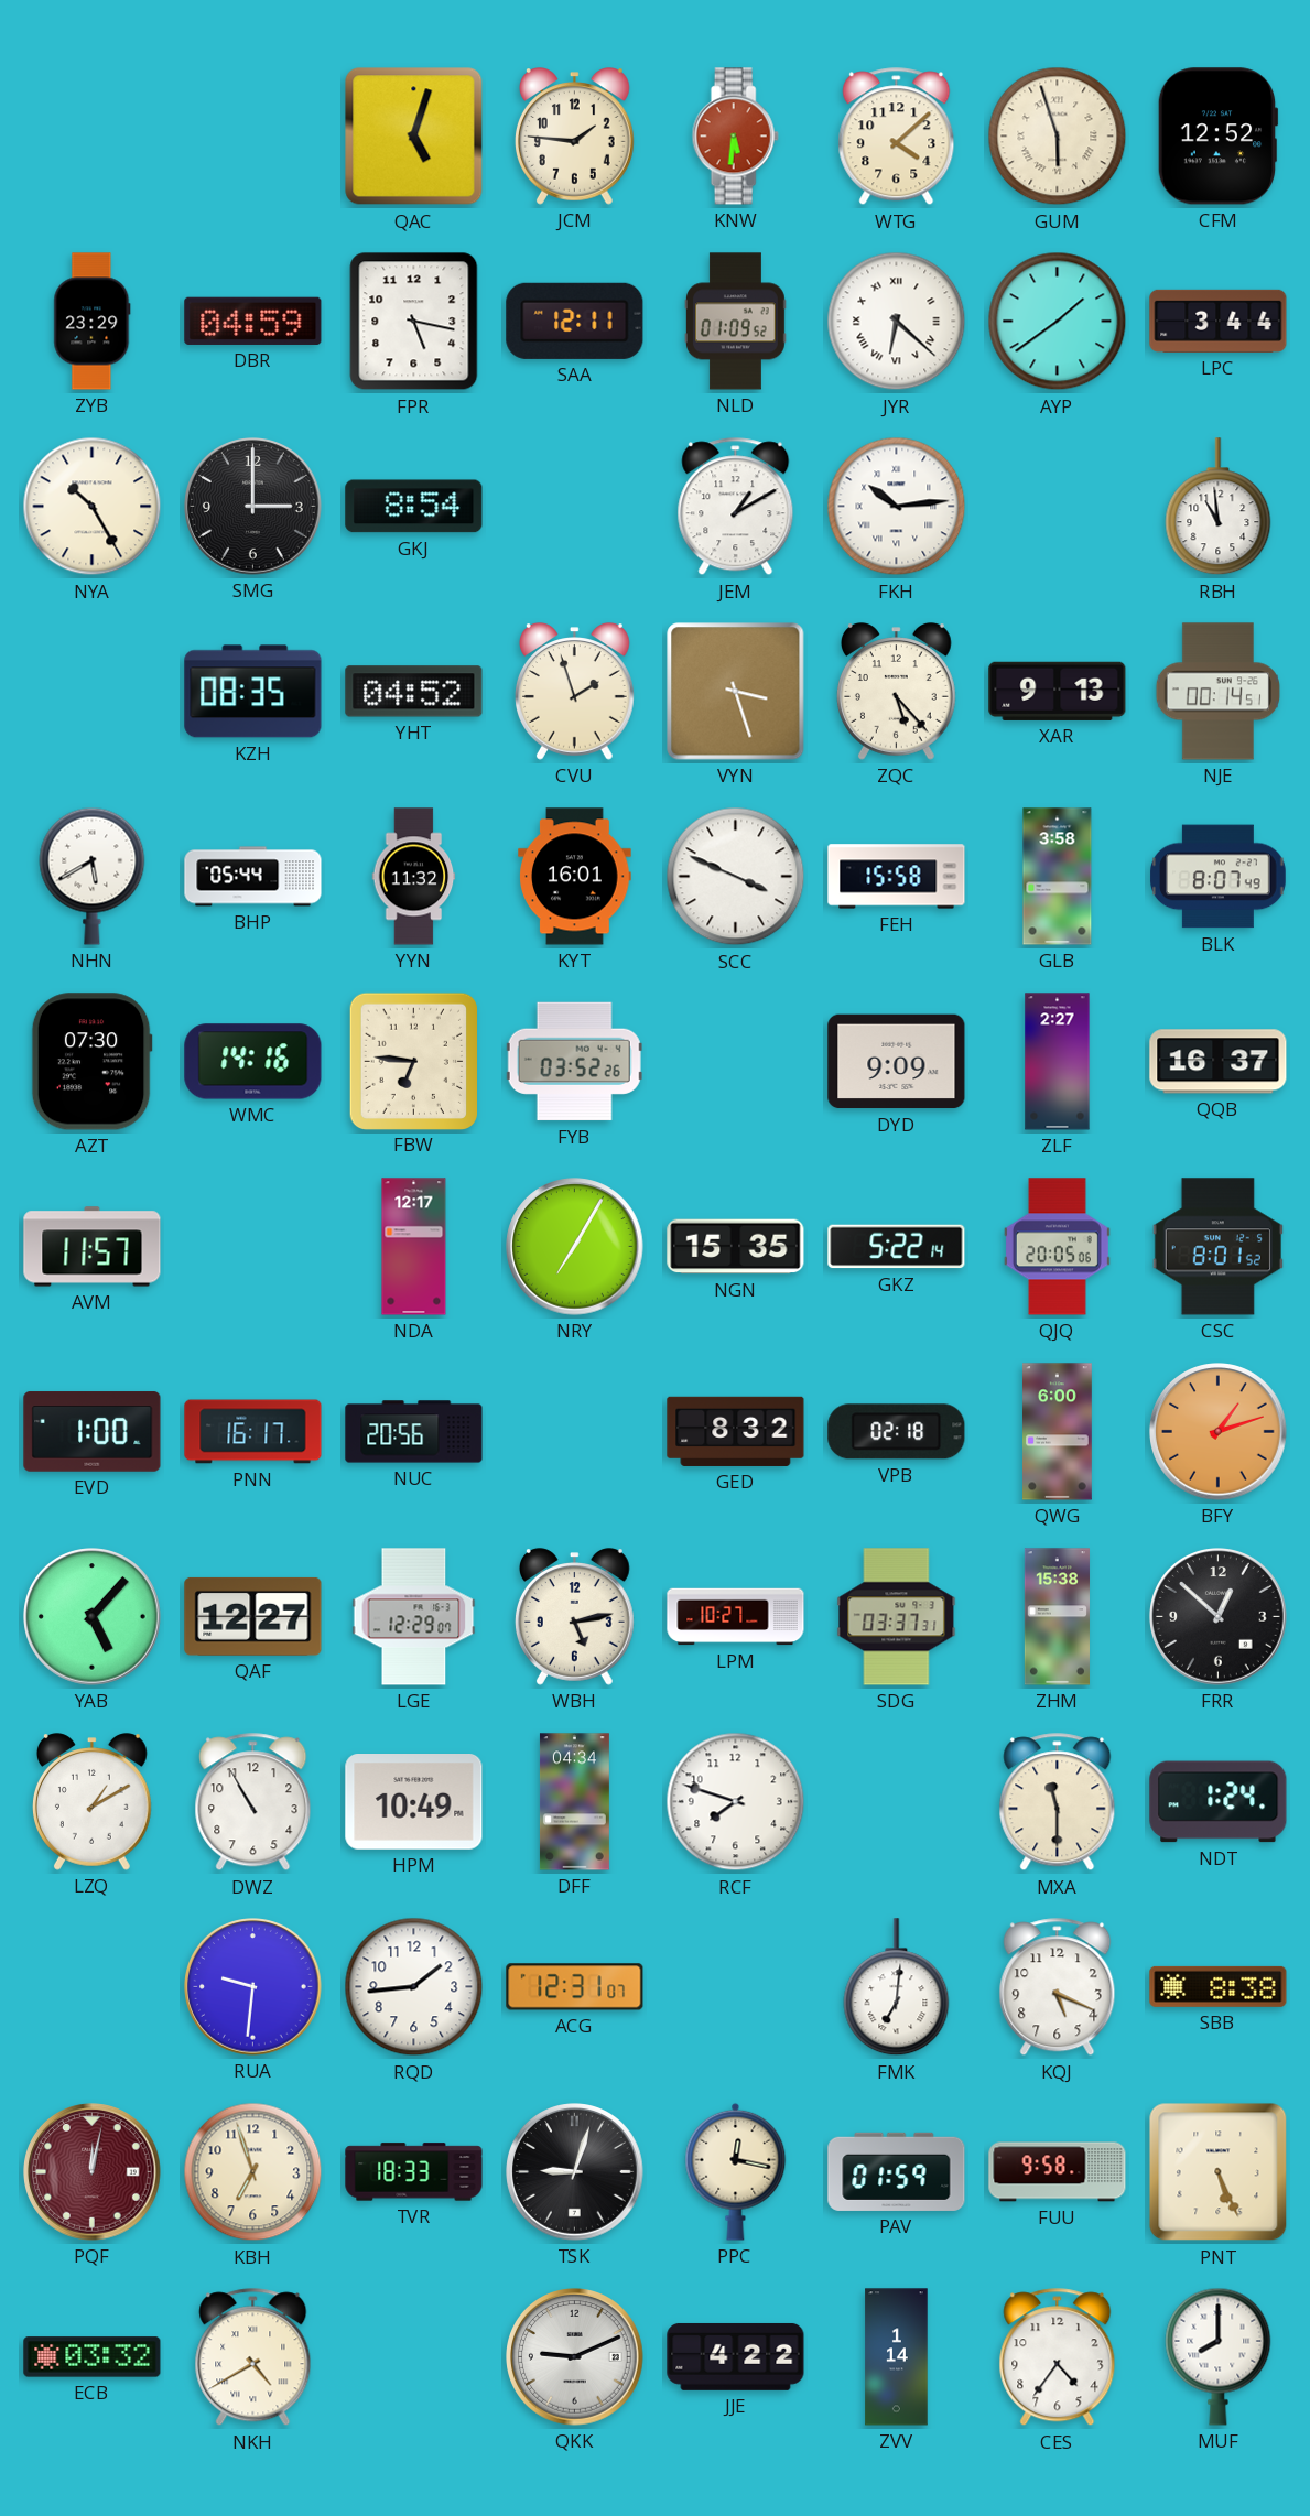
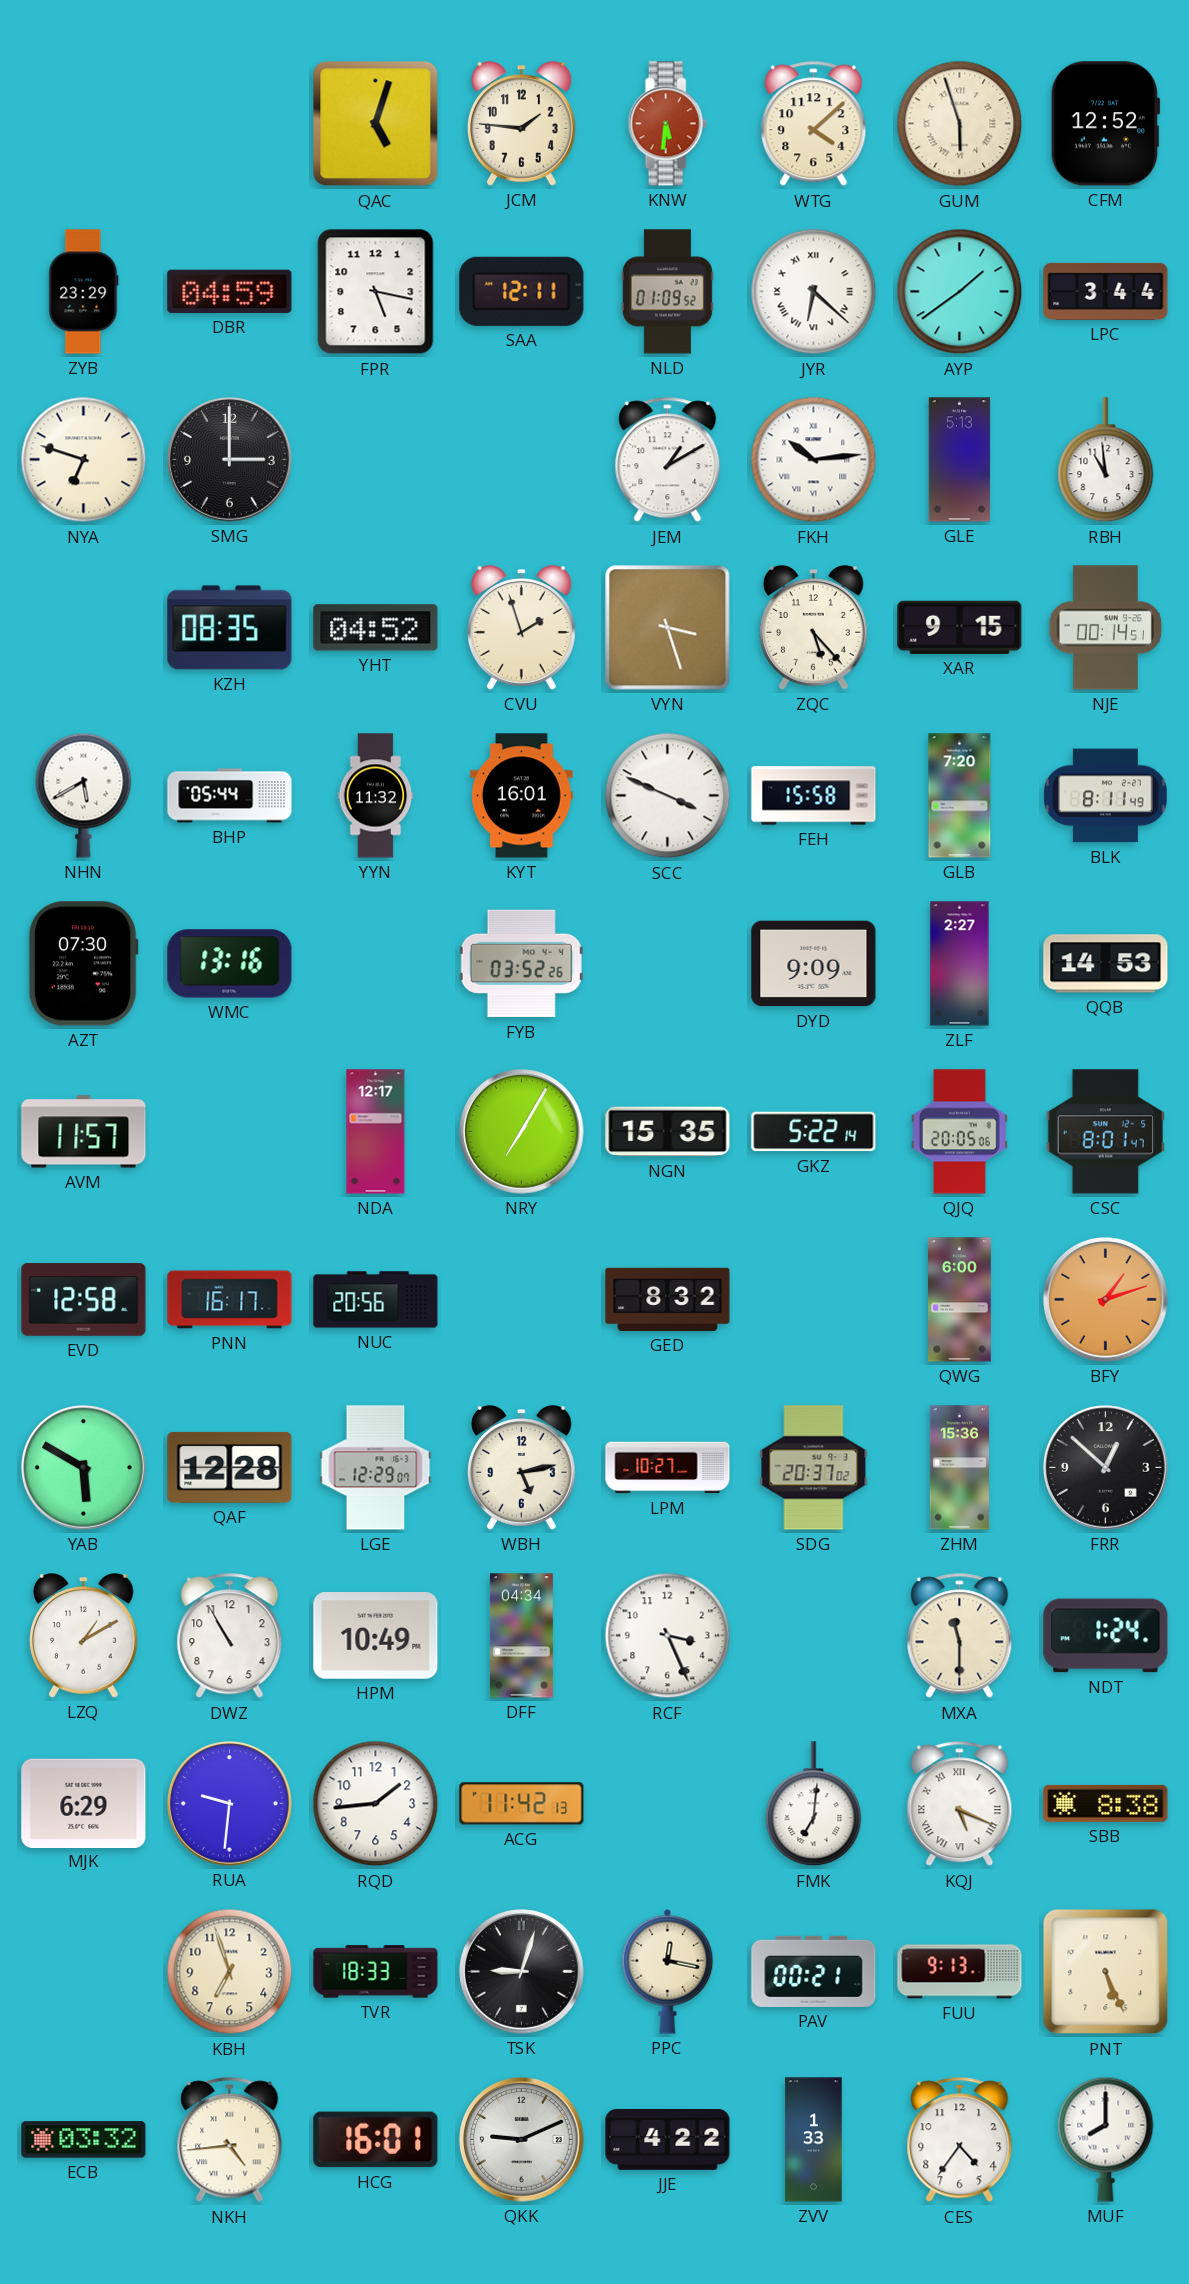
NYA: 10:25 -> 6:48
GKJ: 8:54 -> none
GLE: none -> 5:13
XAR: 9:13 -> 9:15
GLB: 3:58 -> 7:20
BLK: 8:07 -> 8:11
WMC: 14:16 -> 13:16
FBW: 6:46 -> none
QQB: 16:37 -> 14:53
CSC: 8:01:52 -> 8:01:47
EVD: 1:00 -> 12:58
VPB: 02:18 -> none
YAB: 5:07 -> 5:50
QAF: 12:27 -> 12:28
SDG: 03:37 -> 20:37
ZHM: 15:38 -> 15:36
RCF: 7:48 -> 3:26
MJK: none -> 6:29
ACG: 12:31 -> 11:42
KQJ numerals: Arabic -> Roman
PQF: 12:02 -> none
PAV: 01:59 -> 00:21
FUU: 9:58 -> 9:13
NKH: 4:40 -> 4:44
HCG: none -> 16:01
ZVV: 1:14 -> 1:33
